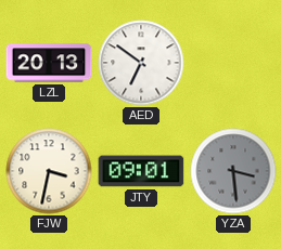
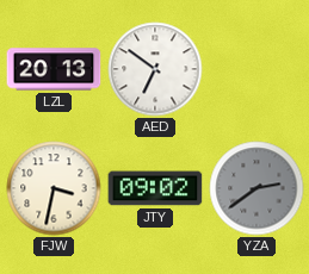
JTY: 09:01 -> 09:02
YZA: 3:29 -> 2:39
